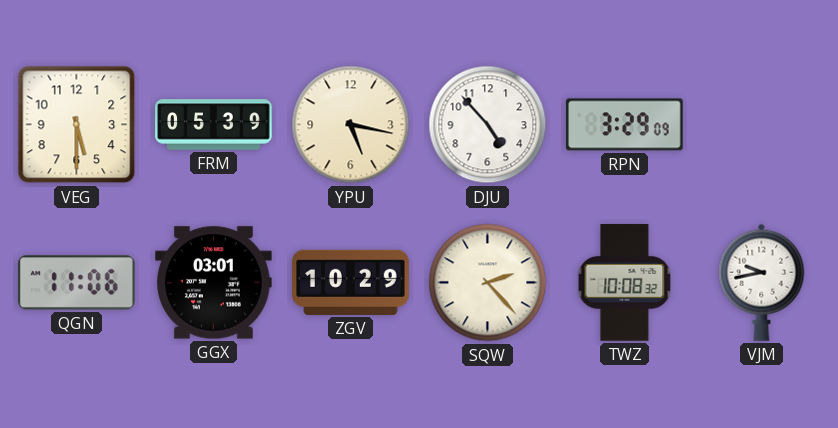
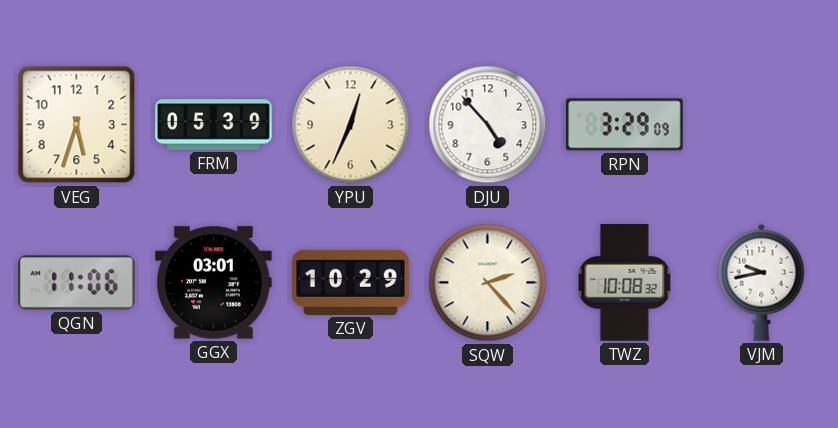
VEG: 5:30 -> 5:33
YPU: 5:17 -> 12:34
